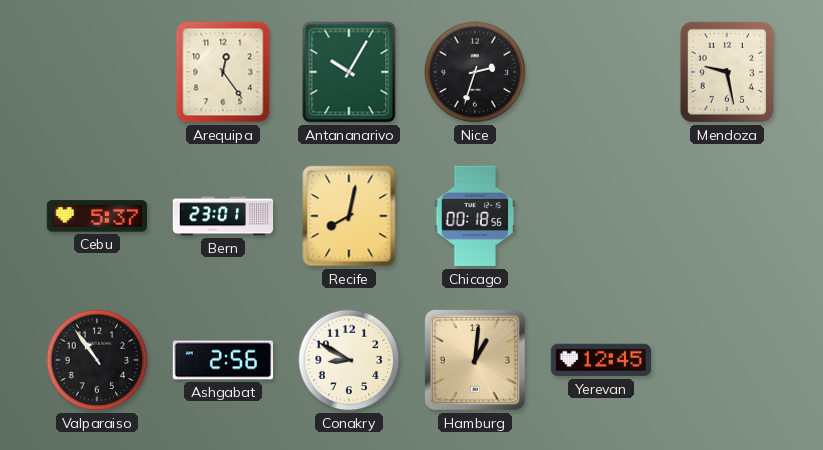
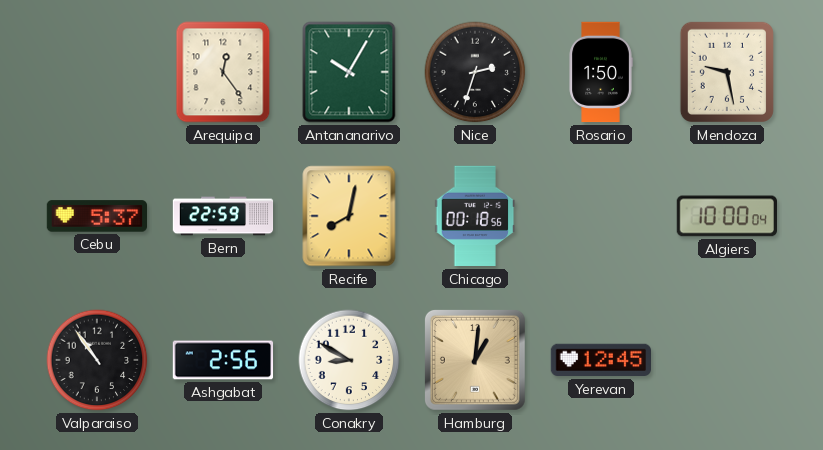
Rosario: none -> 1:50
Bern: 23:01 -> 22:59
Algiers: none -> 10:00
